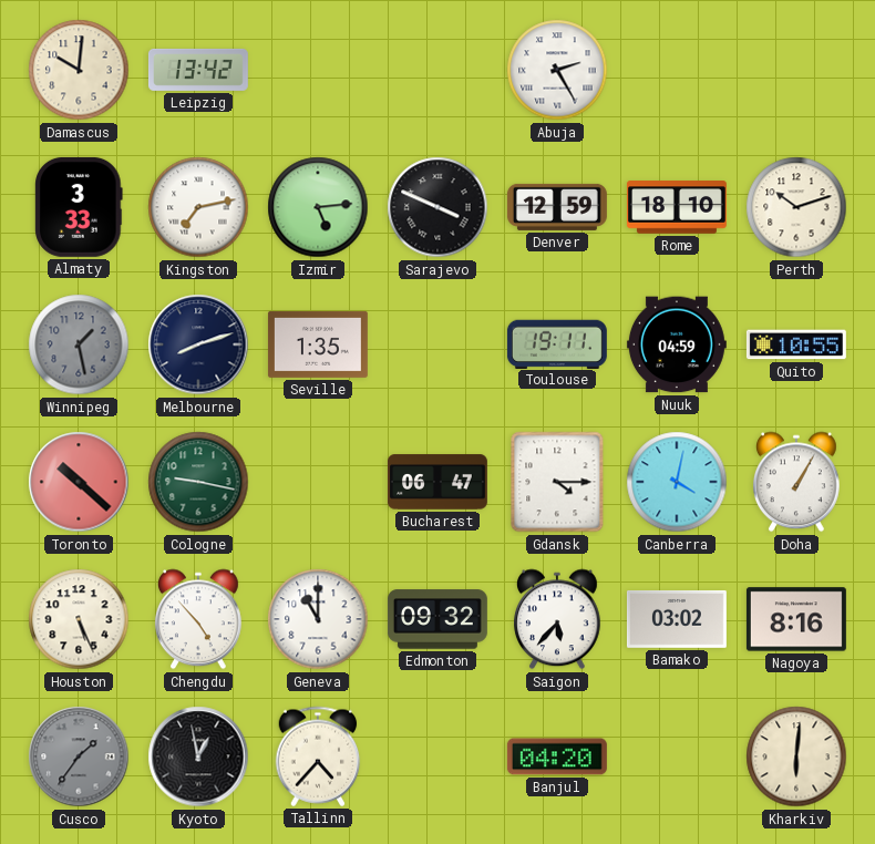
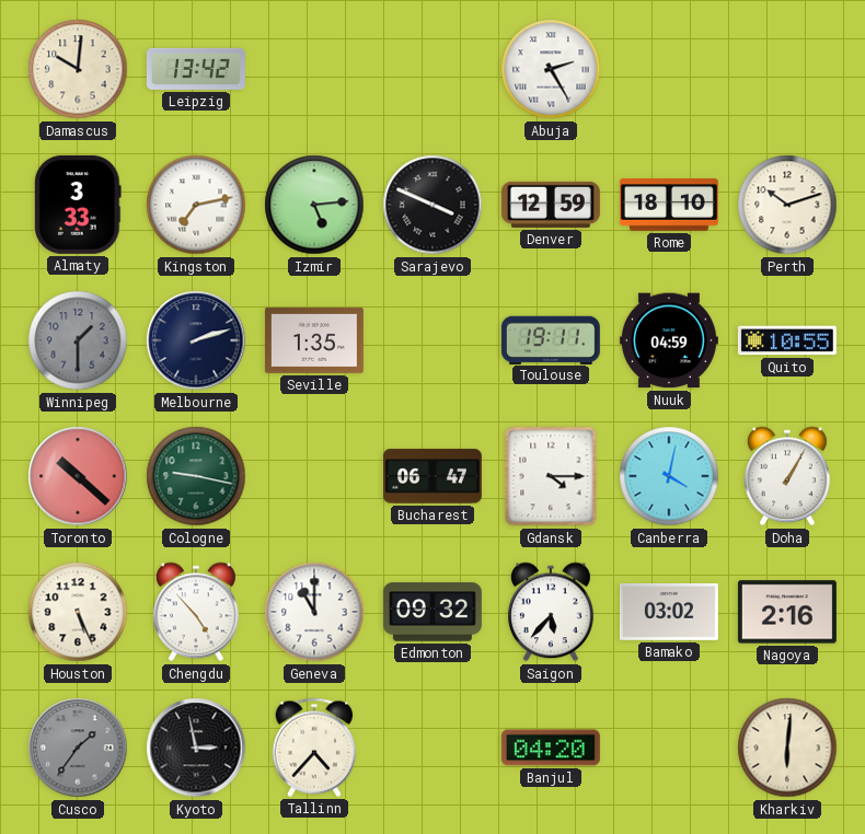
Winnipeg: 1:28 -> 1:30
Melbourne: 8:12 -> 2:12
Nagoya: 8:16 -> 2:16
Kyoto: 12:58 -> 2:58
